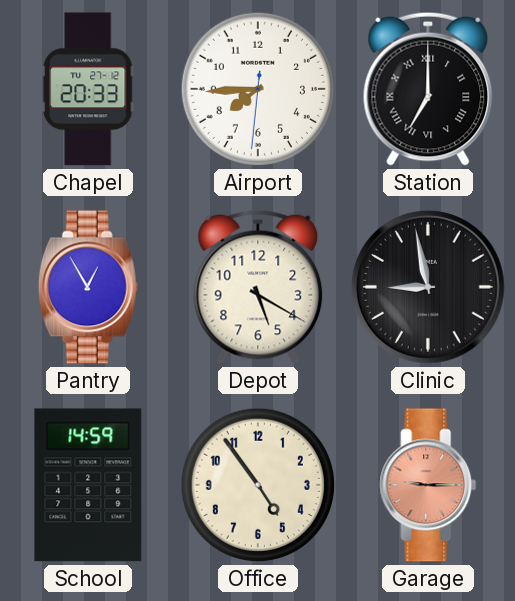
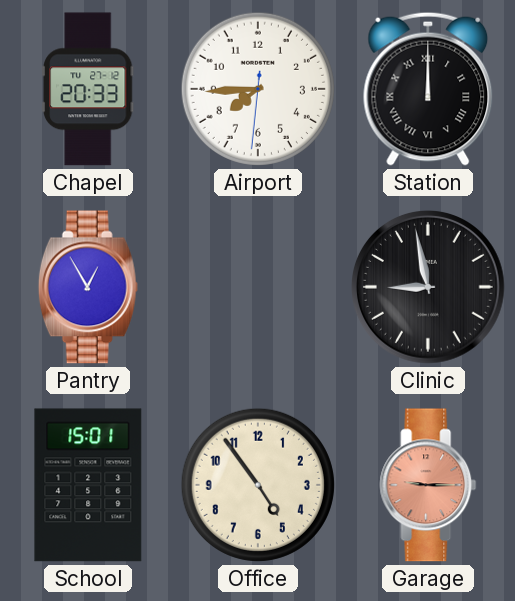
Station: 7:00 -> 12:00
Depot: 5:20 -> none
School: 14:59 -> 15:01
